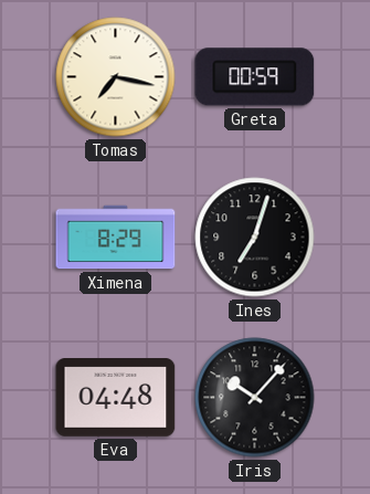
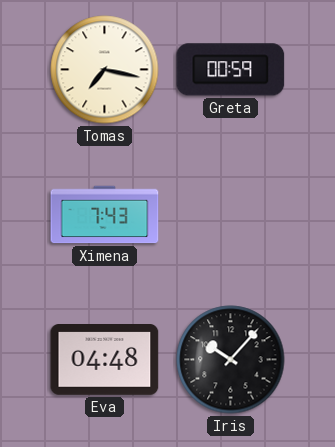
Ximena: 8:29 -> 7:43
Ines: 7:03 -> none
